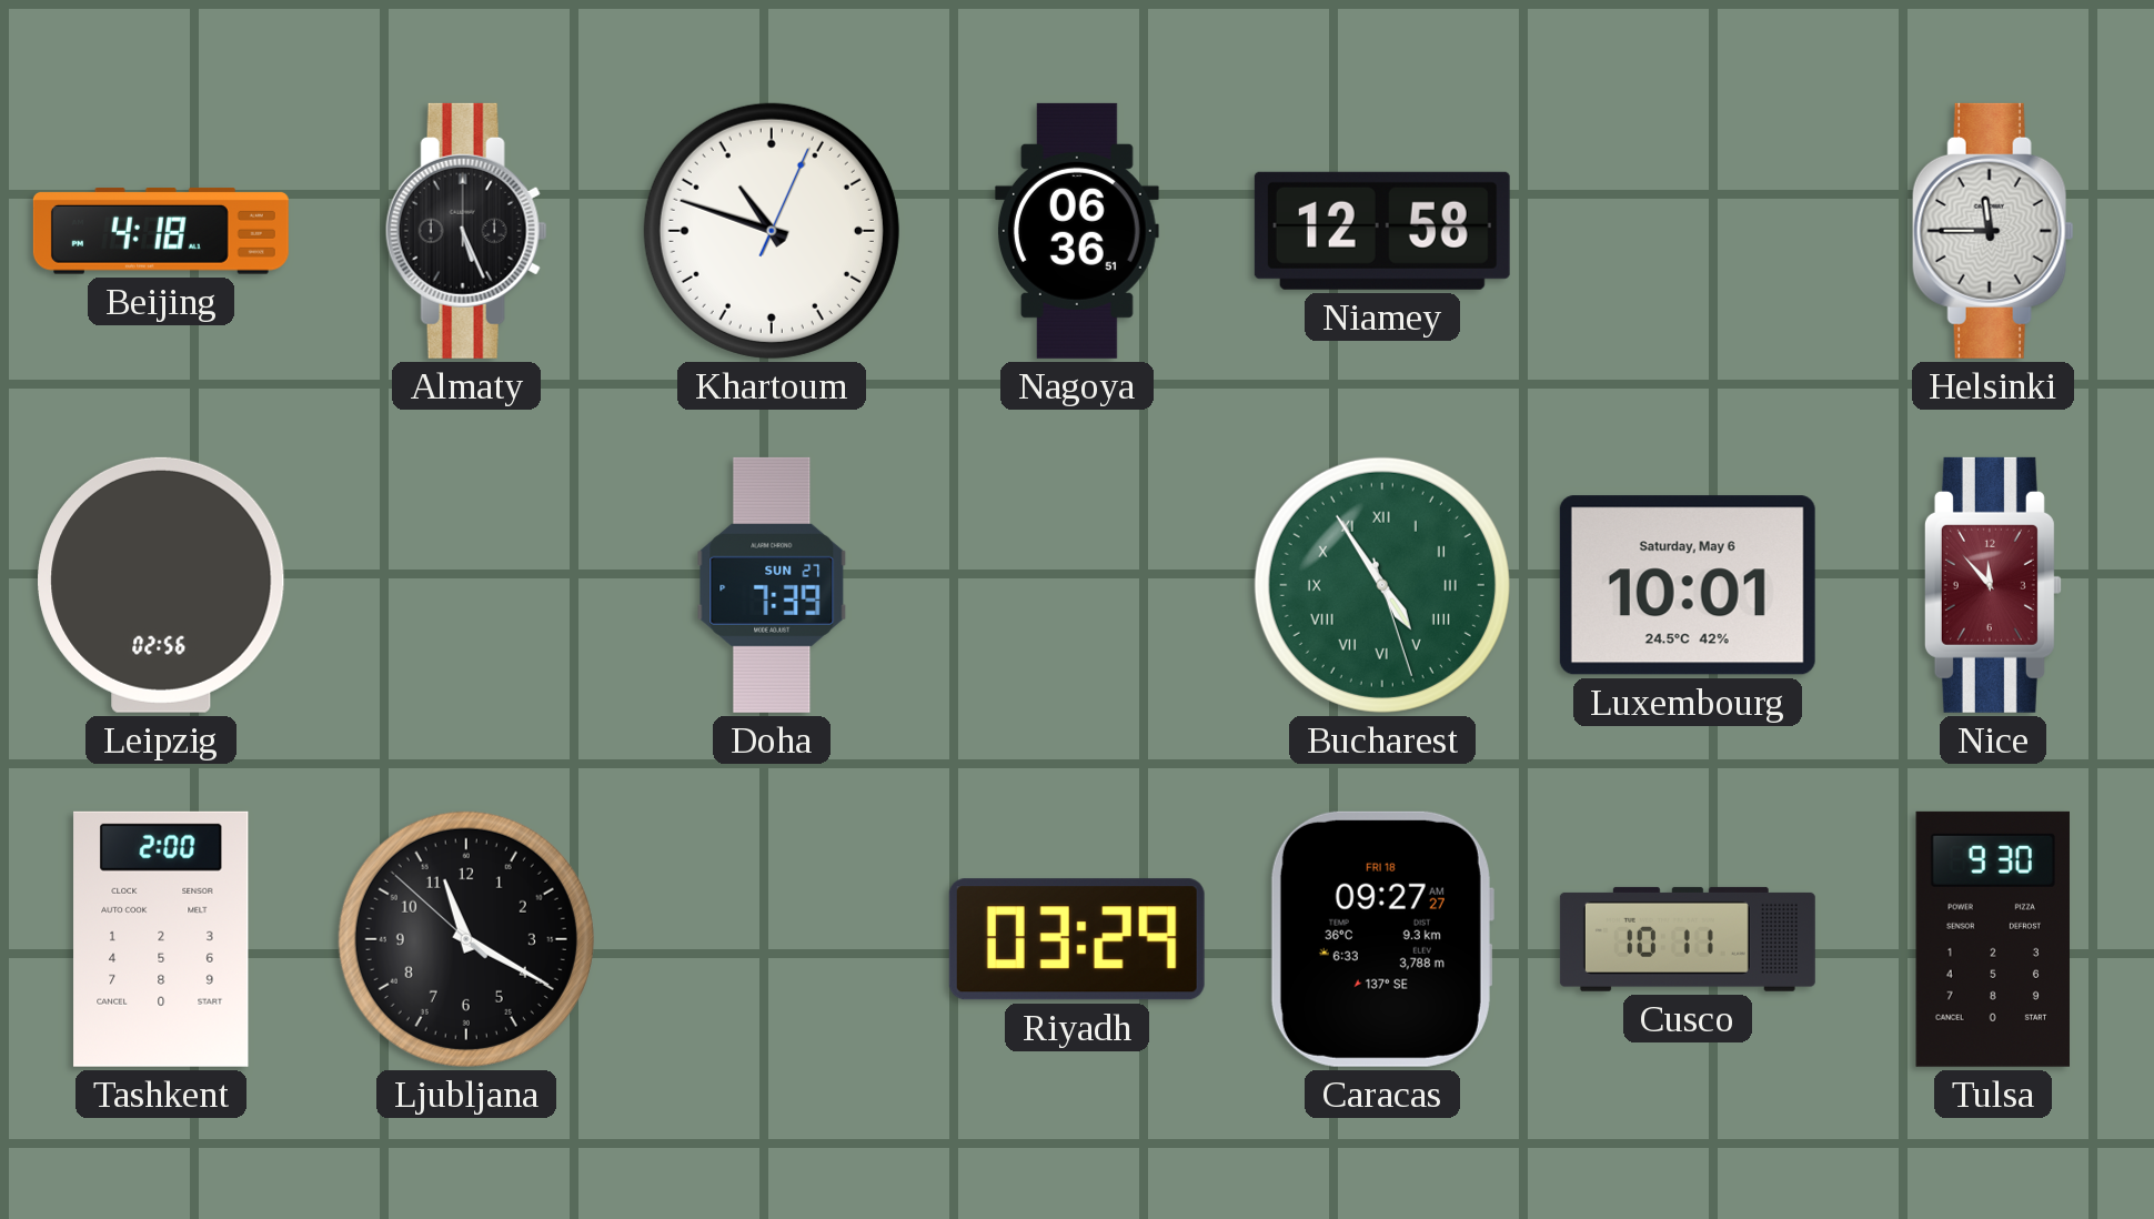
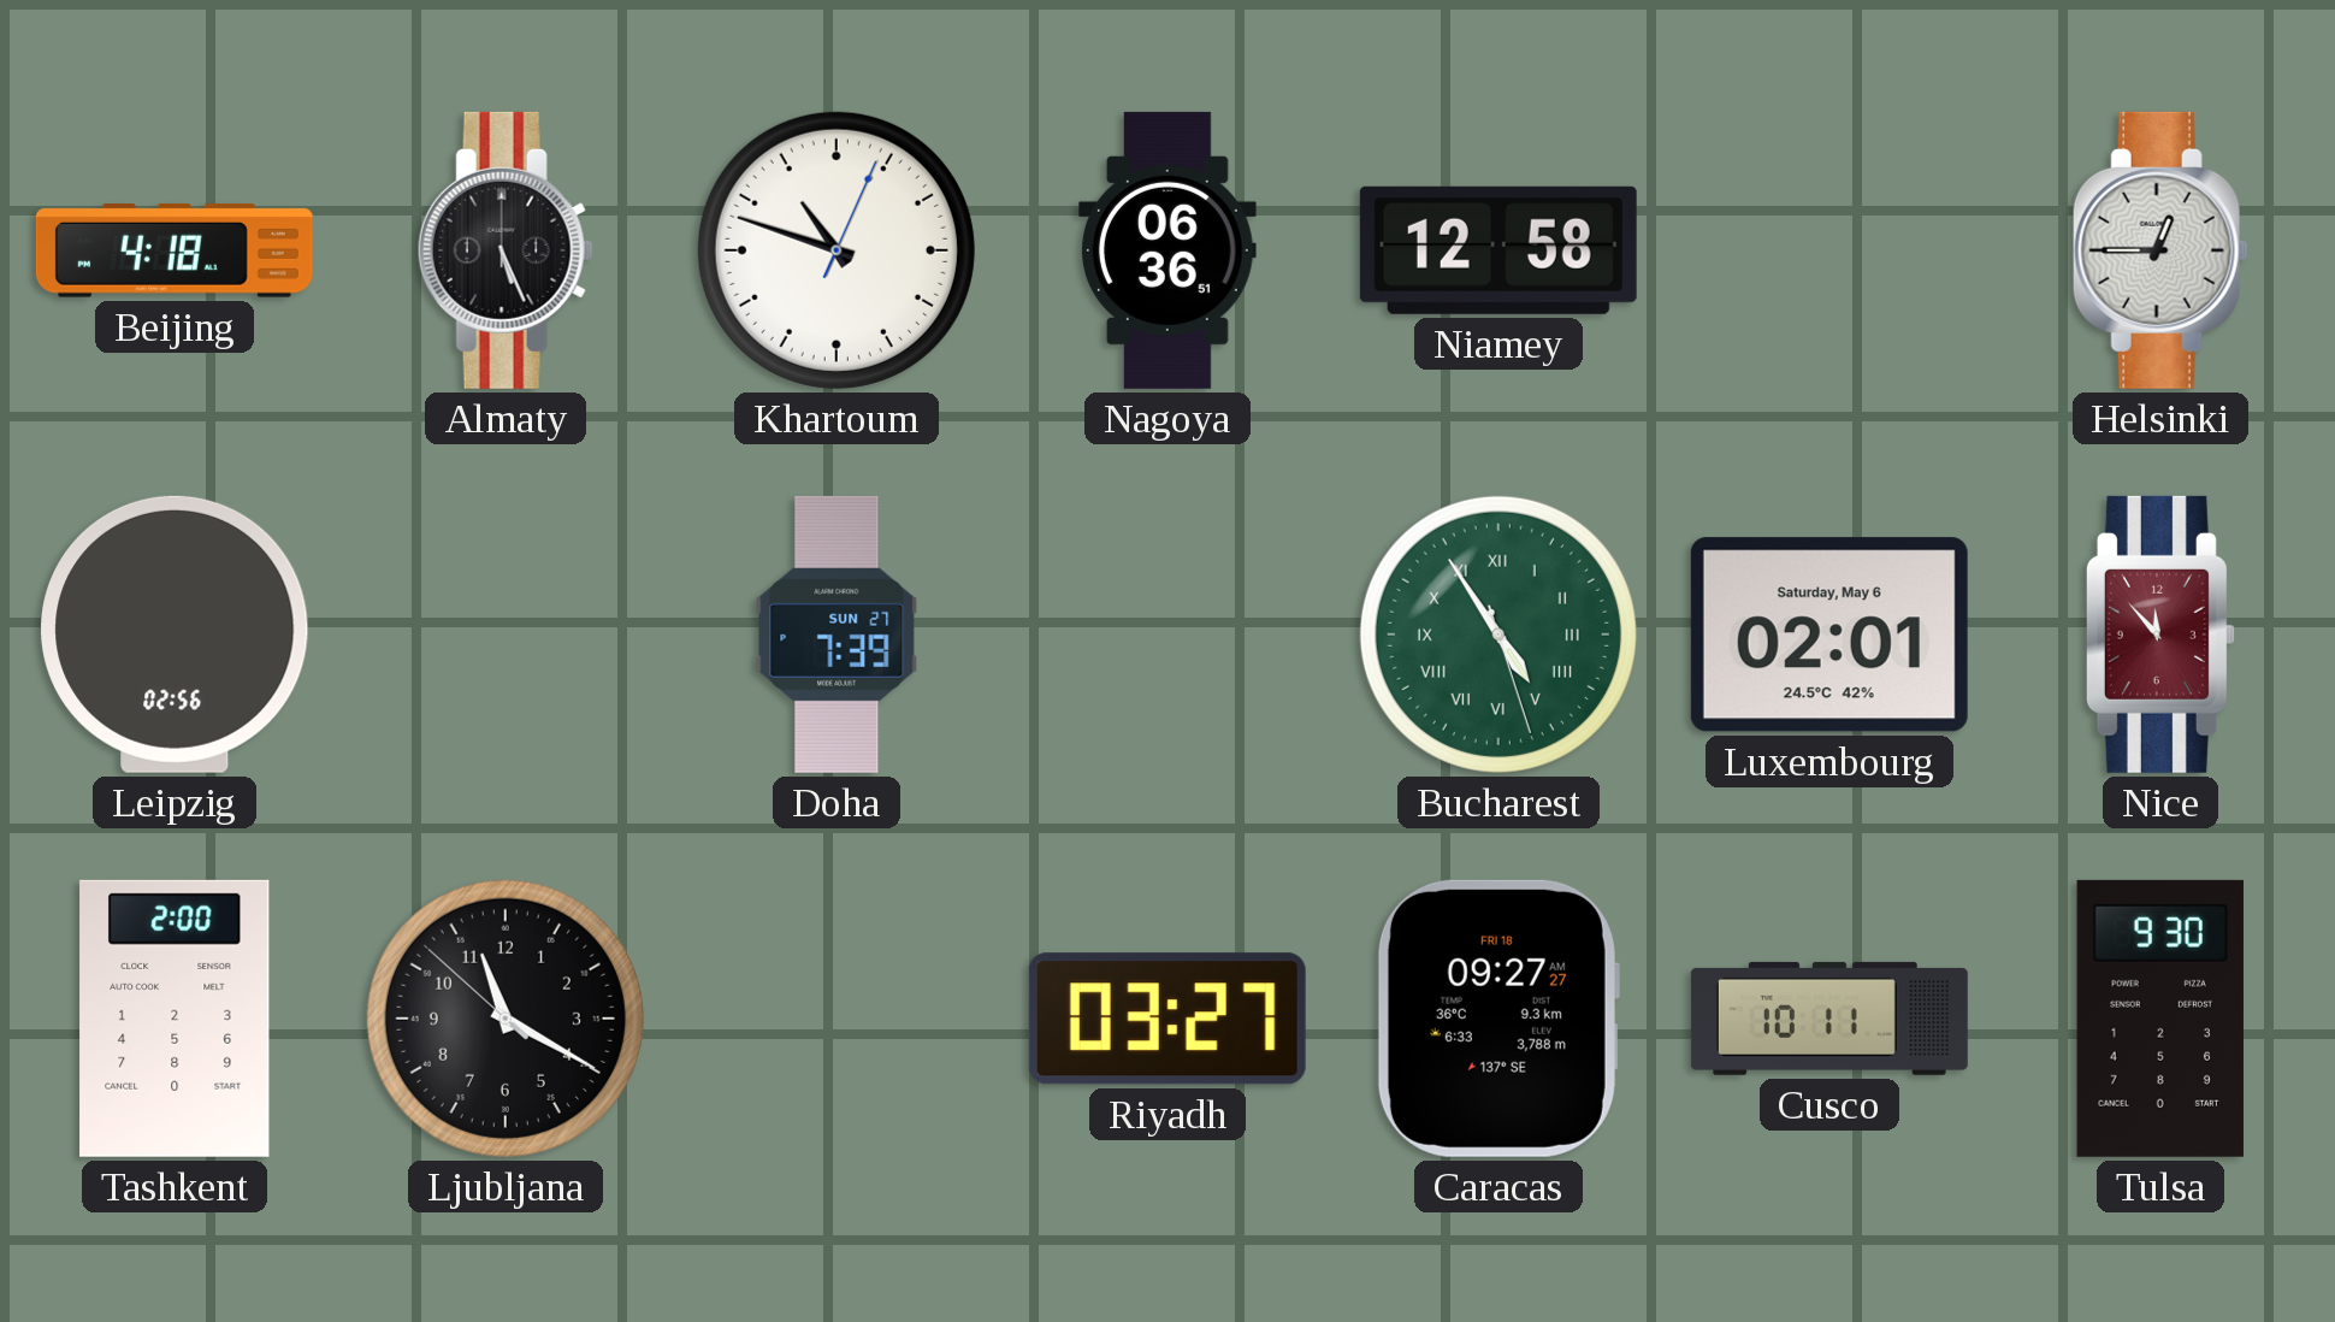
Helsinki: 11:45 -> 12:45
Luxembourg: 10:01 -> 02:01
Riyadh: 03:29 -> 03:27
